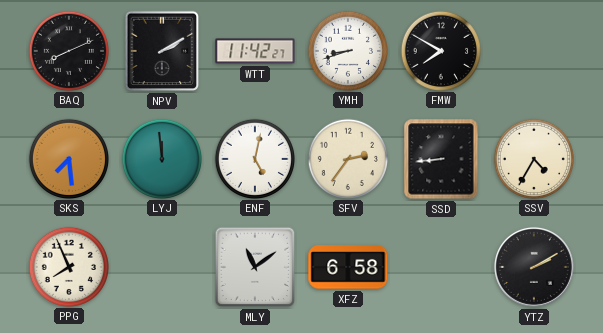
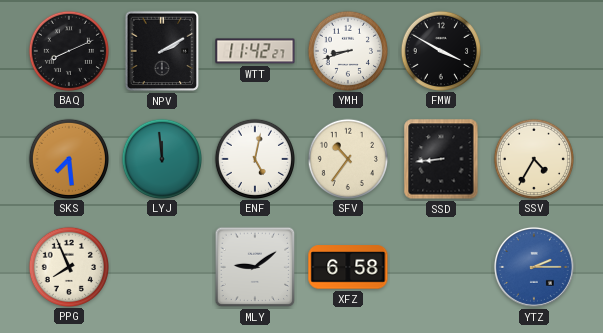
FMW: 7:50 -> 3:50
SFV: 2:36 -> 10:36
MLY: 11:09 -> 9:09
YTZ: 2:10 -> 2:15
YTZ dial: black -> blue
